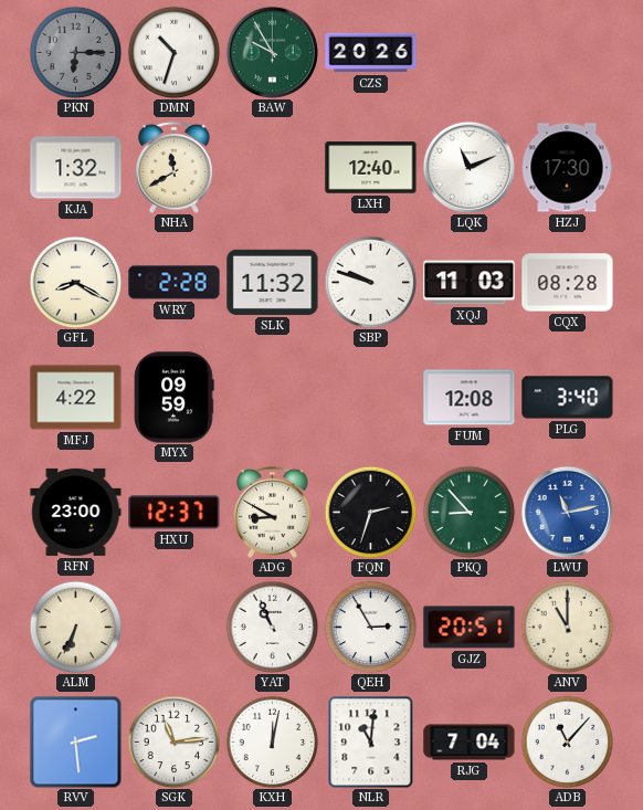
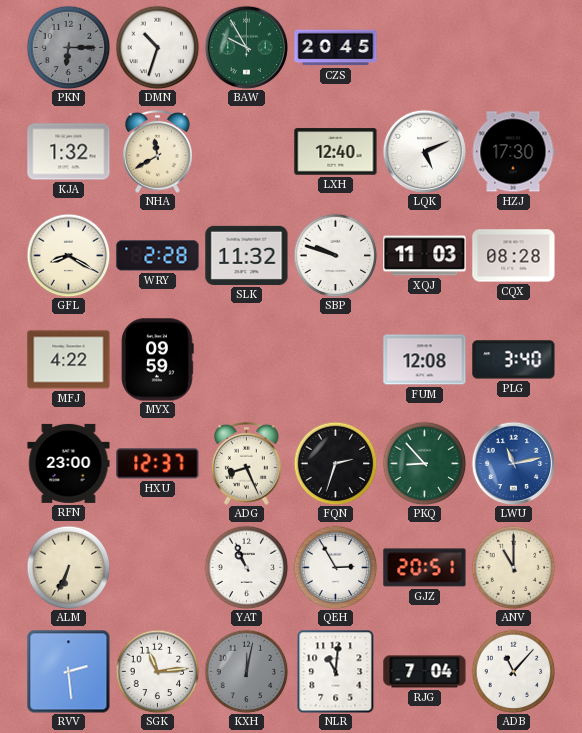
CZS: 20:26 -> 20:45
LQK: 11:11 -> 5:11
ADG: 8:50 -> 8:26
KXH dial: white -> grey
